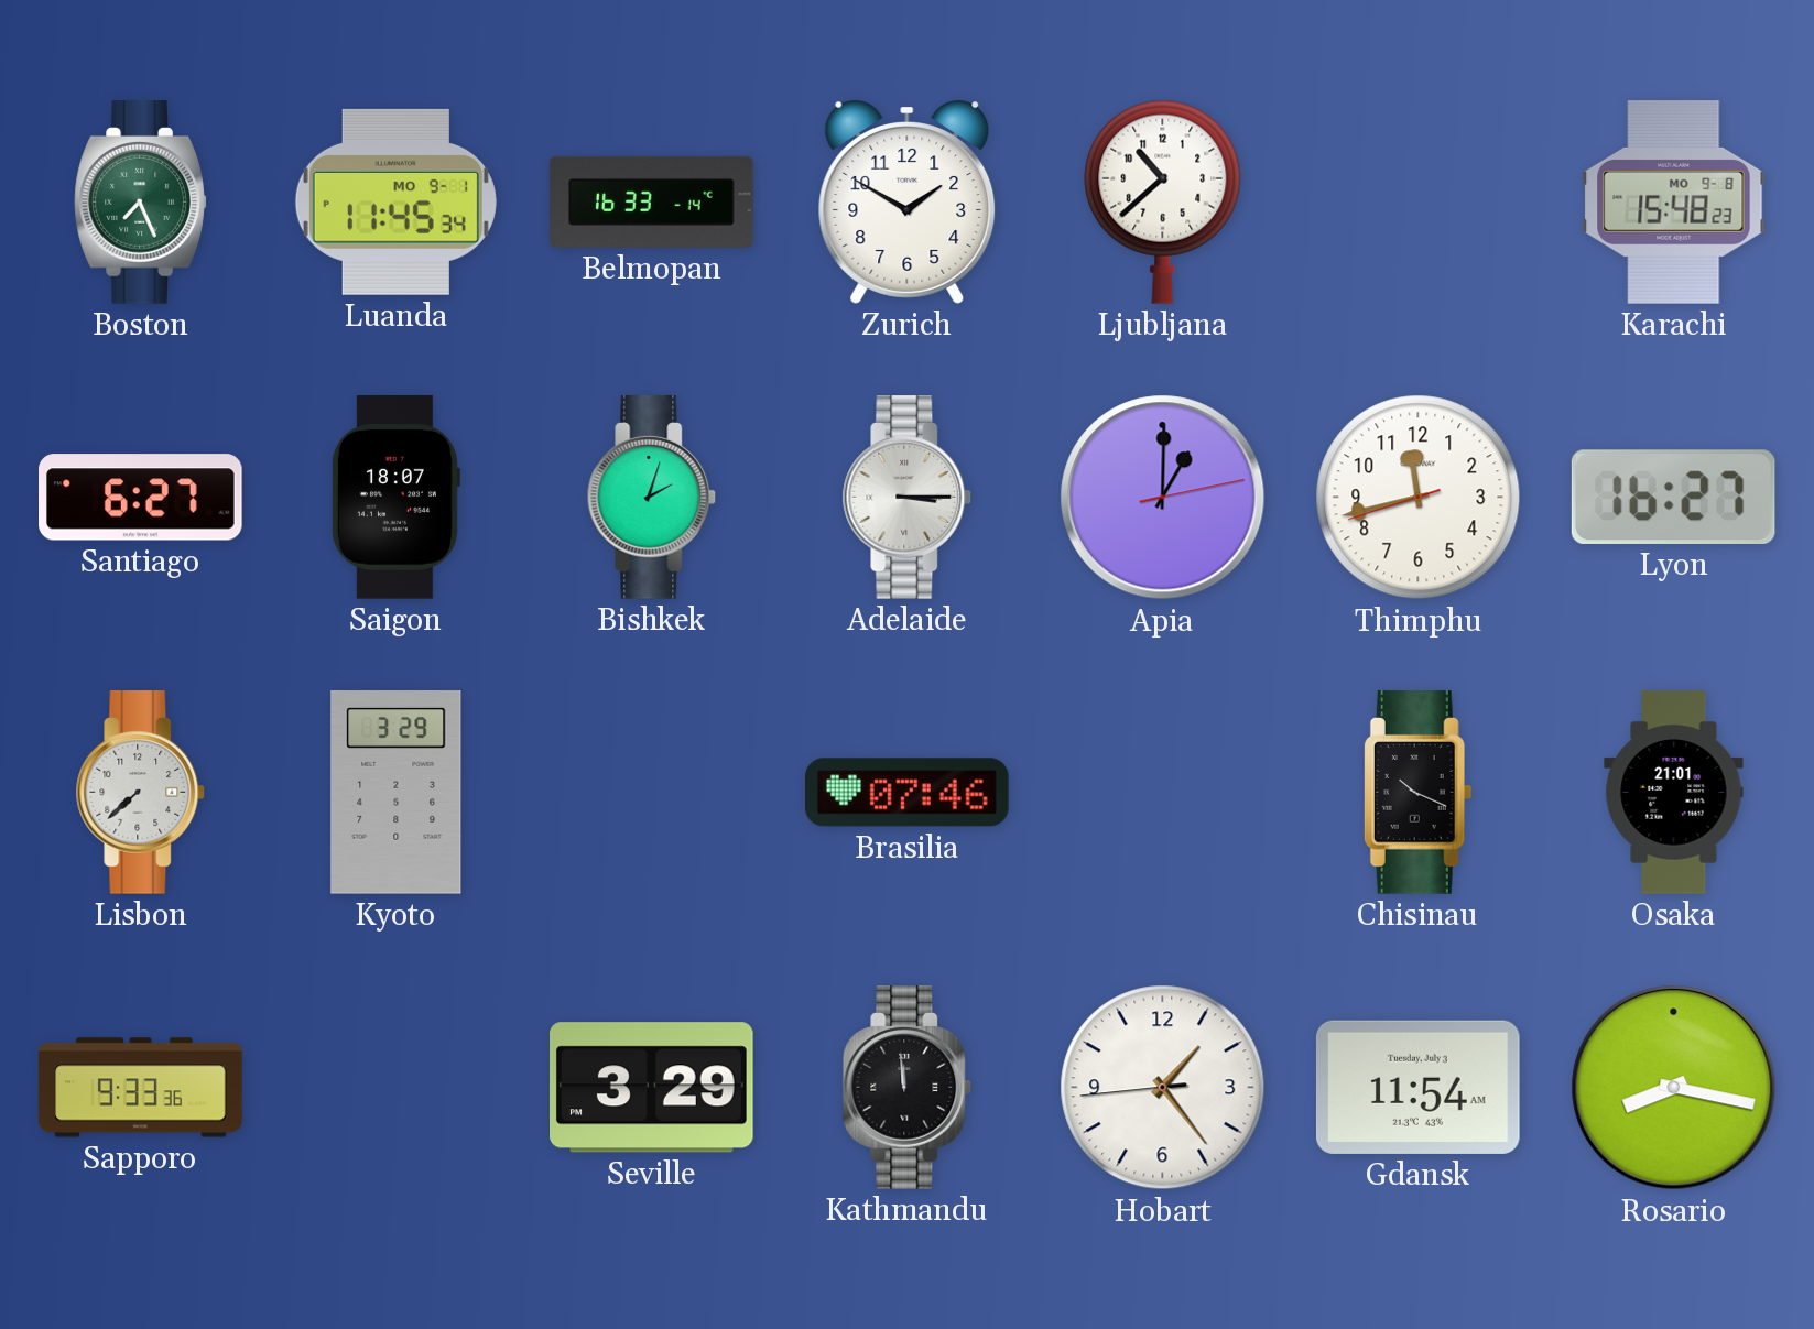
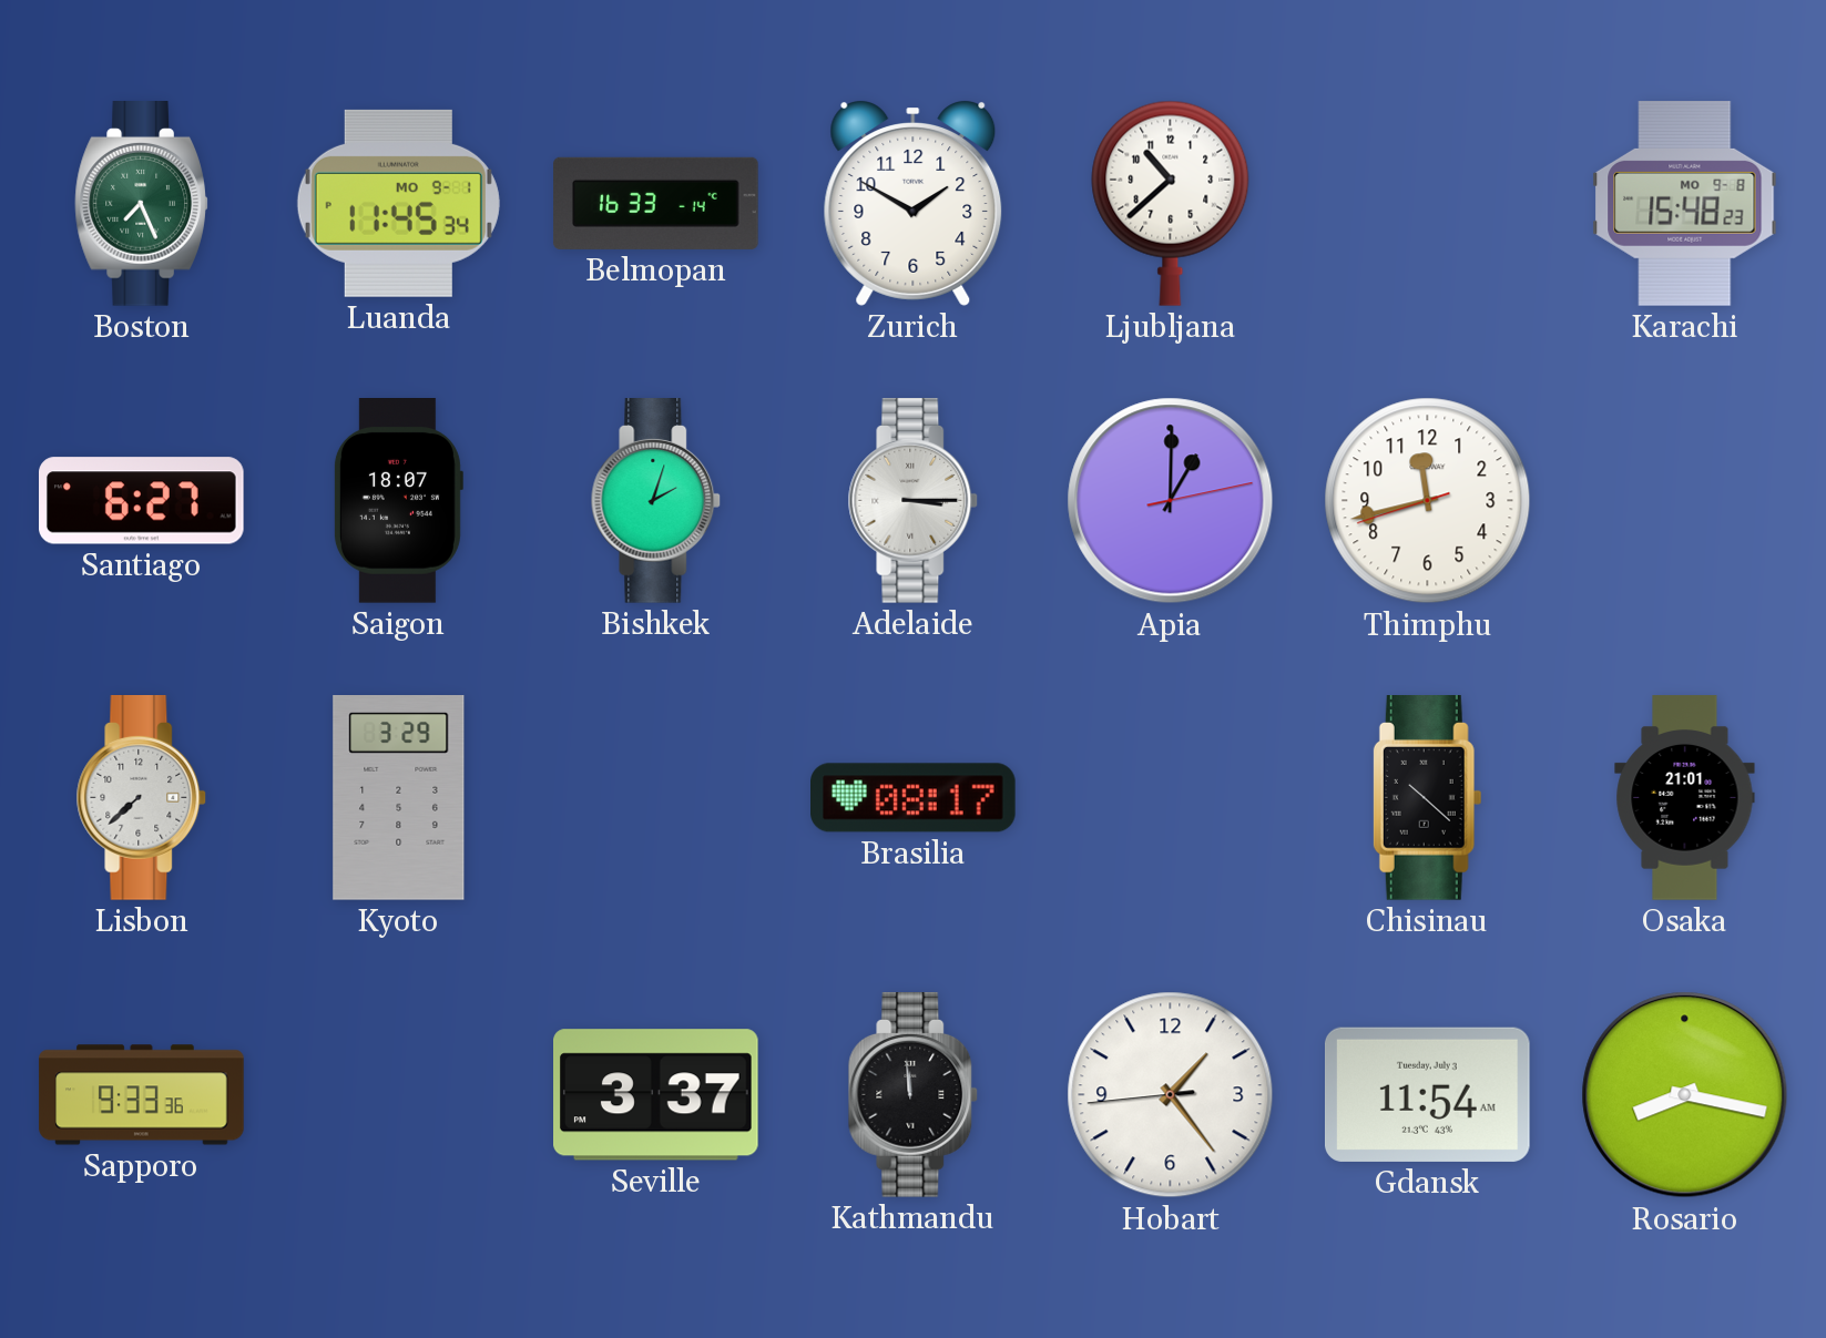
Lyon: 16:27 -> none
Brasilia: 07:46 -> 08:17
Chisinau: 10:19 -> 10:22
Seville: 3:29 -> 3:37
